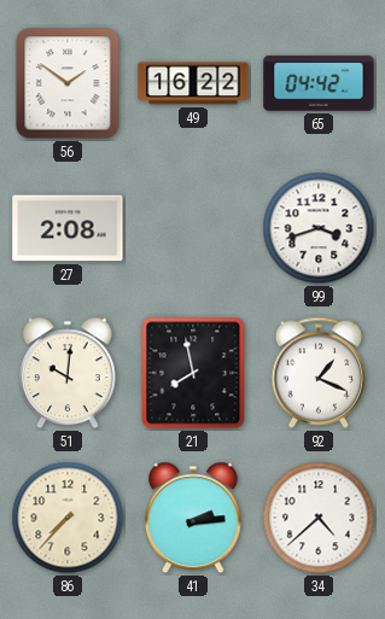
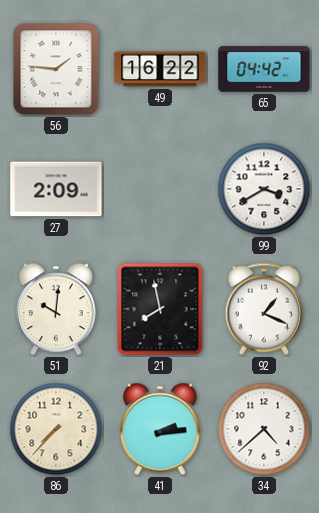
56: 1:51 -> 1:46
27: 2:08 -> 2:09
99: 3:42 -> 3:40
